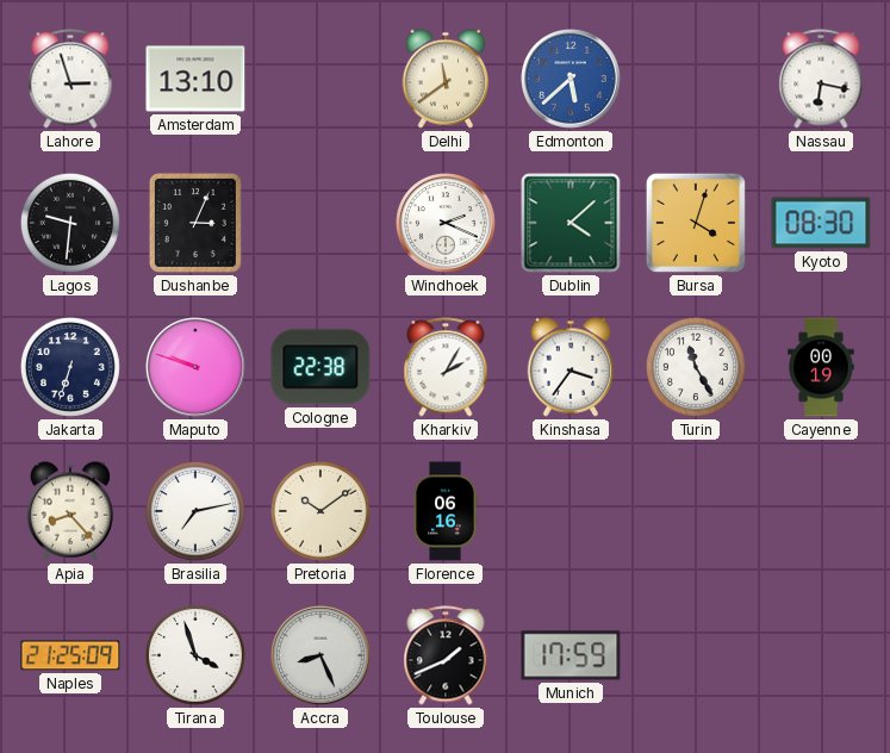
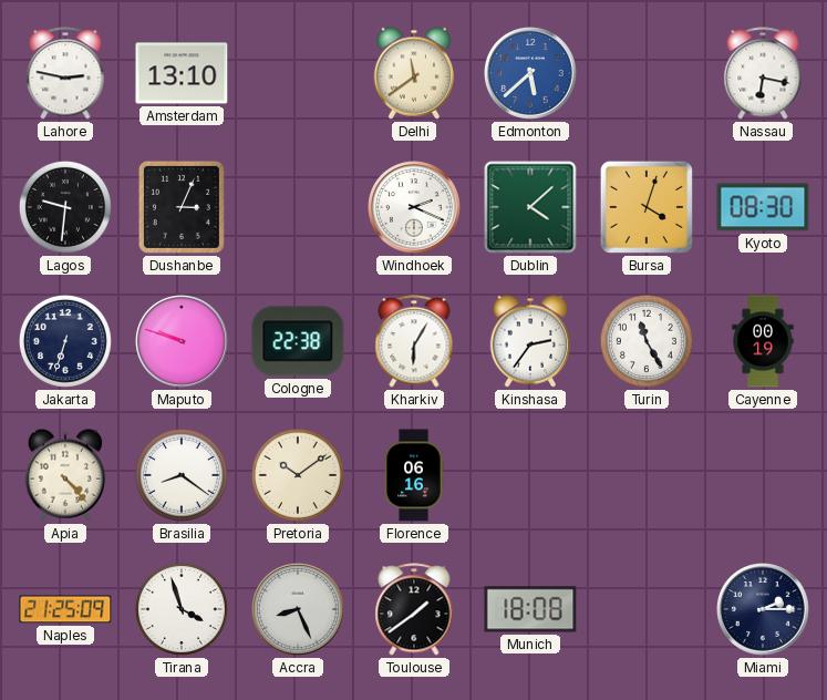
Lahore: 2:57 -> 2:47
Kharkiv: 2:05 -> 6:05
Kinshasa: 3:36 -> 2:36
Apia: 8:23 -> 4:23
Brasilia: 7:13 -> 8:21
Toulouse: 1:41 -> 1:39
Munich: 17:59 -> 18:08
Miami: none -> 2:15
